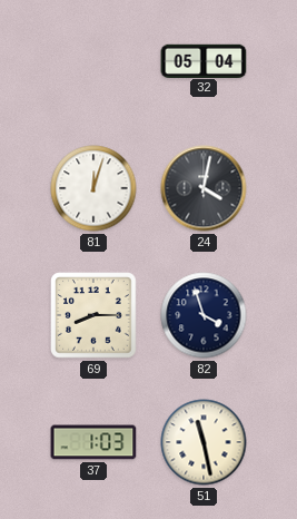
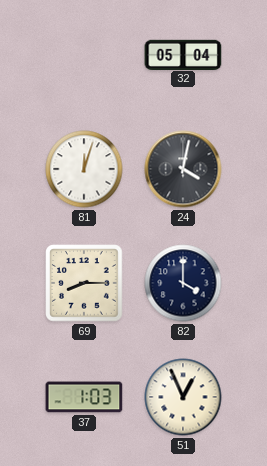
82: 3:57 -> 4:00
51: 11:28 -> 12:56
